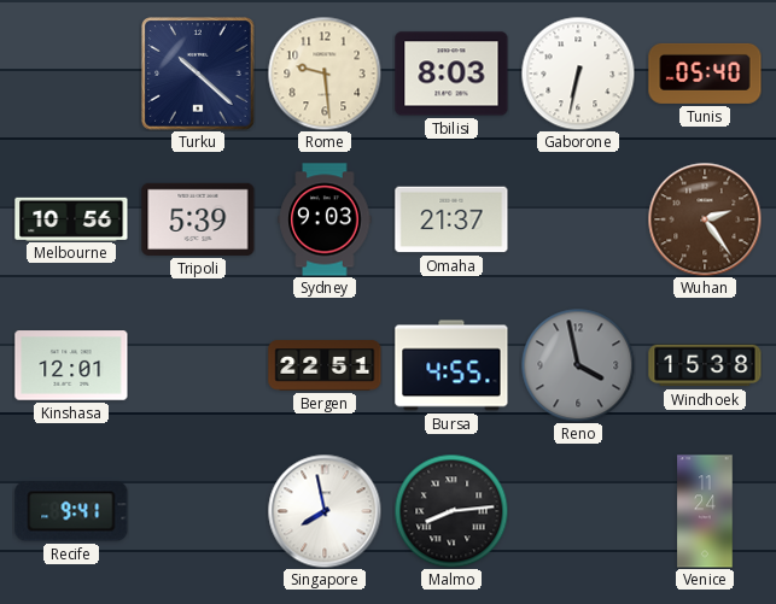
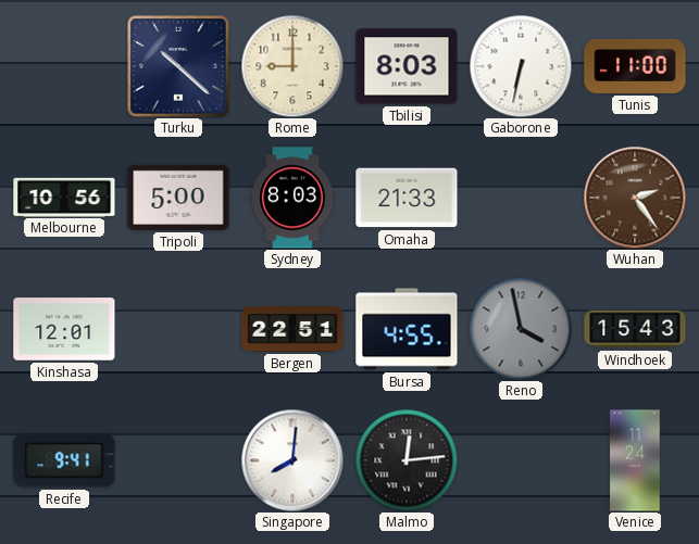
Rome: 9:29 -> 9:00
Tunis: 05:40 -> 11:00
Tripoli: 5:39 -> 5:00
Sydney: 9:03 -> 8:03
Omaha: 21:37 -> 21:33
Windhoek: 15:38 -> 15:43
Singapore: 7:58 -> 8:01
Malmo: 8:14 -> 12:14
